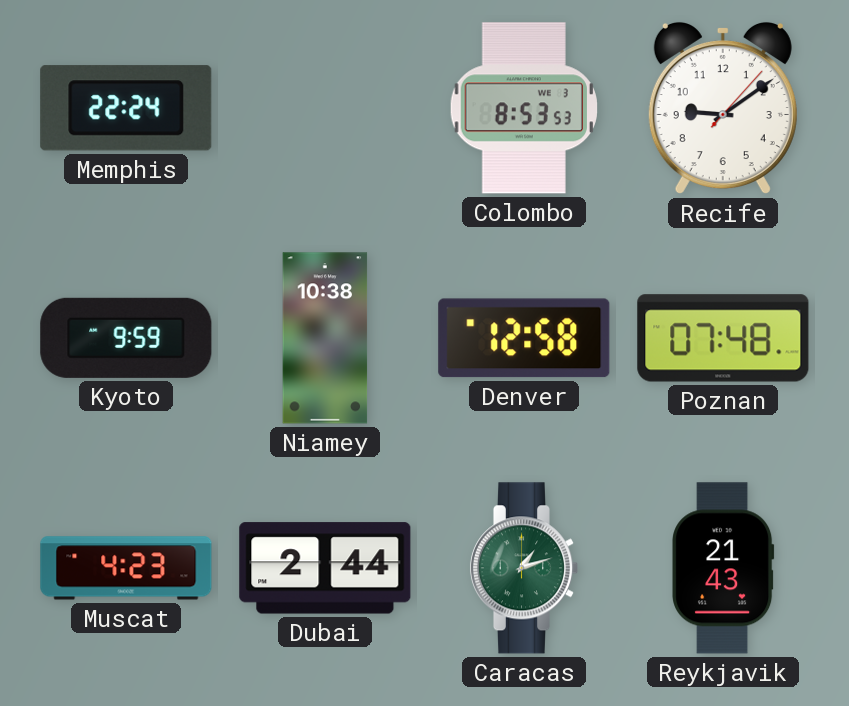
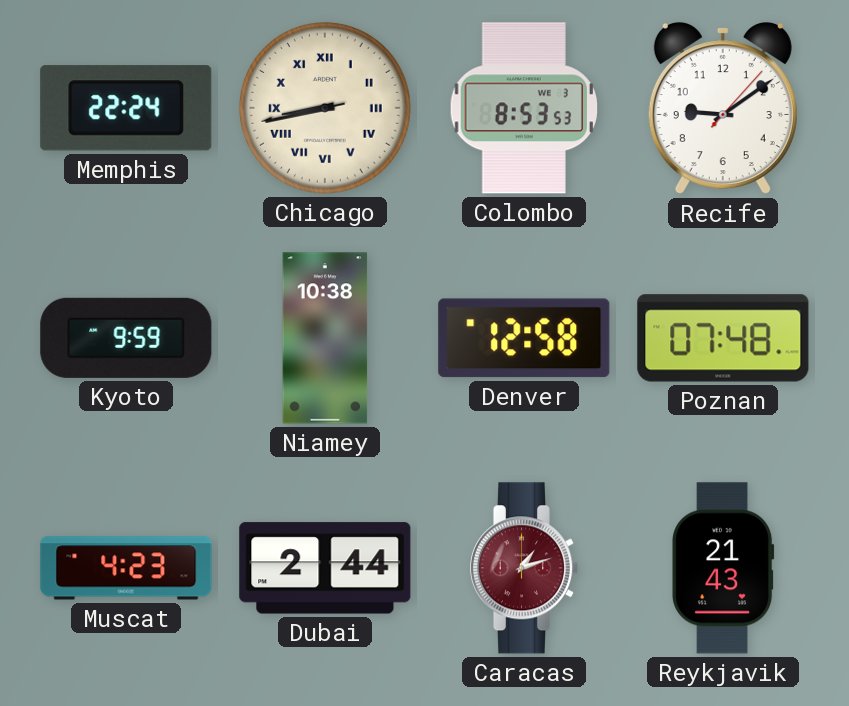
Chicago: none -> 8:42
Caracas dial: green -> burgundy
